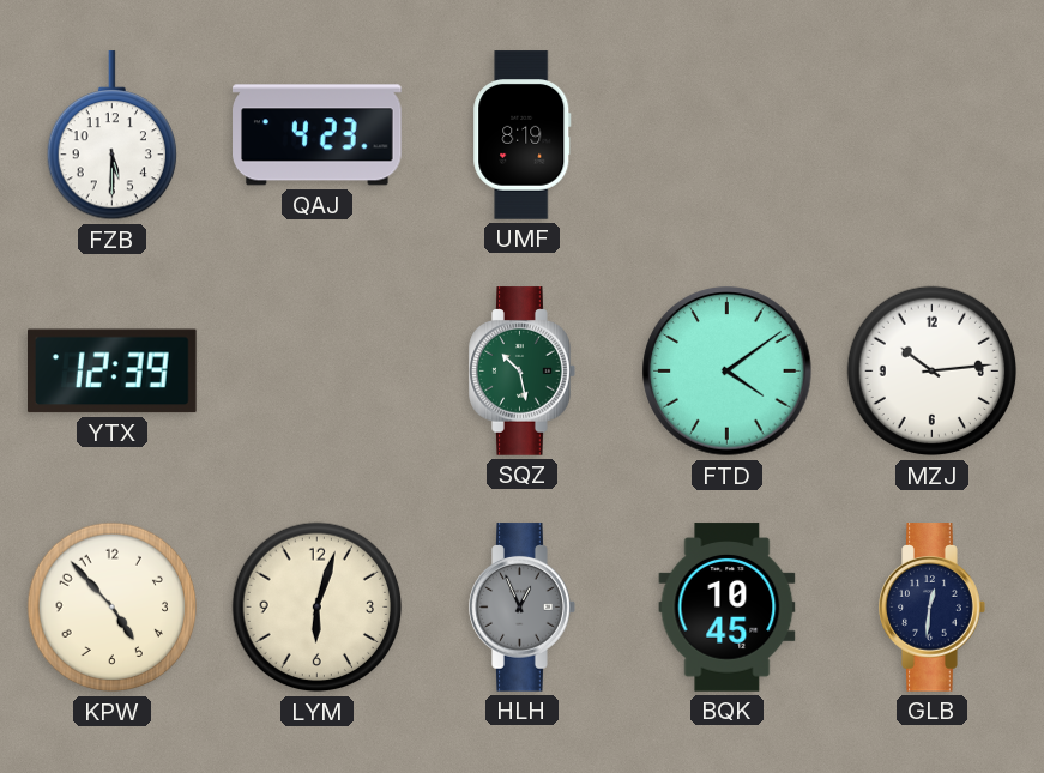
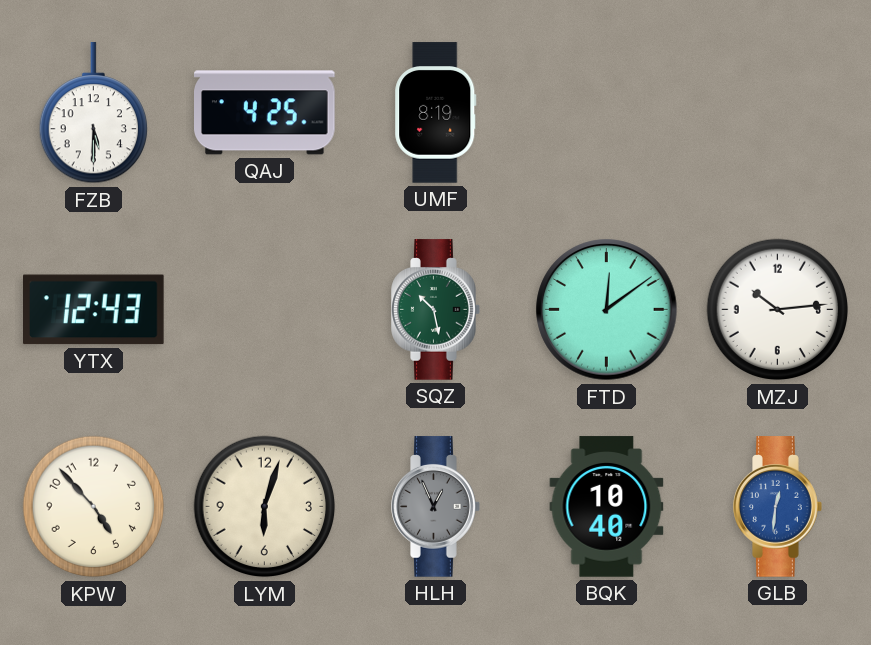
QAJ: 4:23 -> 4:25
YTX: 12:39 -> 12:43
FTD: 4:09 -> 12:09
BQK: 10:45 -> 10:40
GLB dial: navy -> blue
